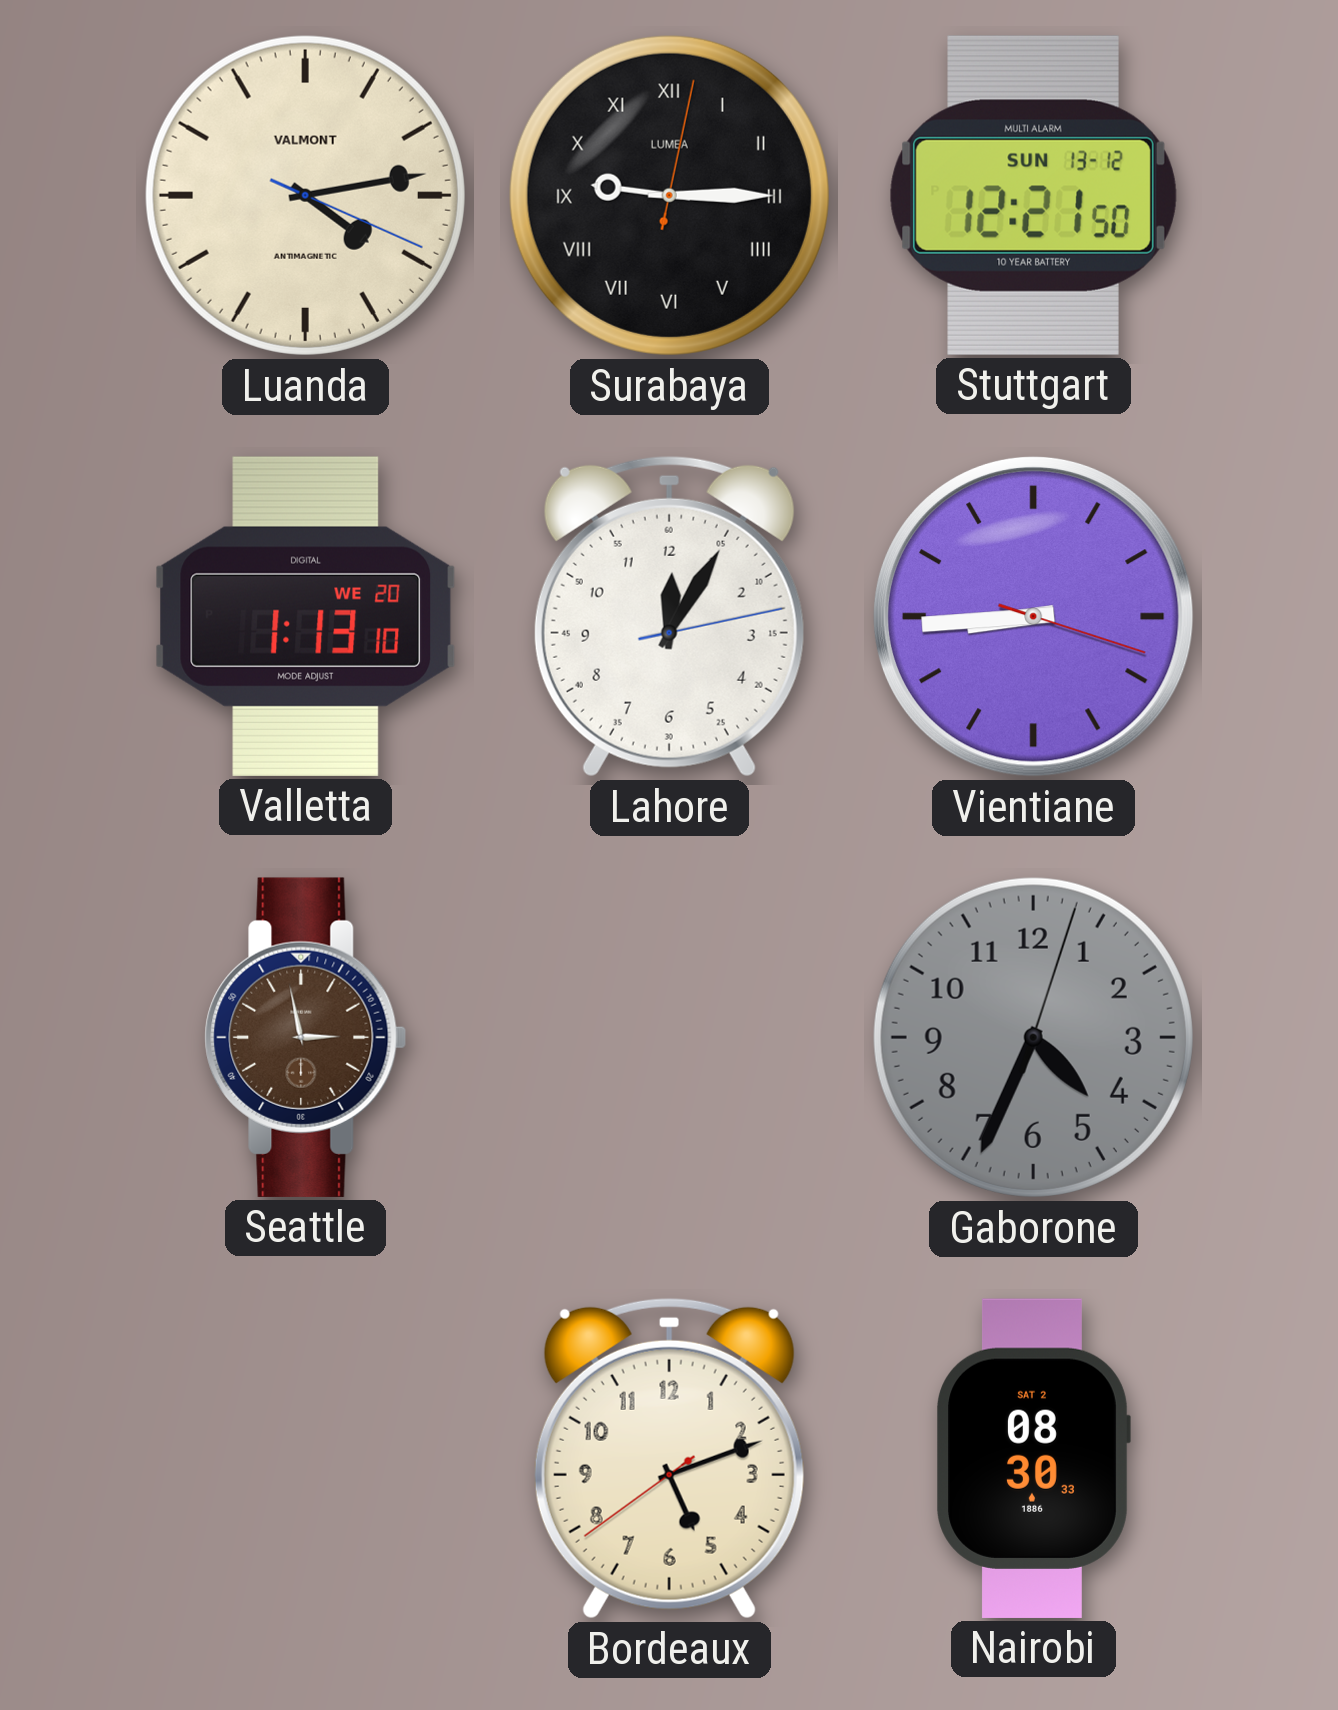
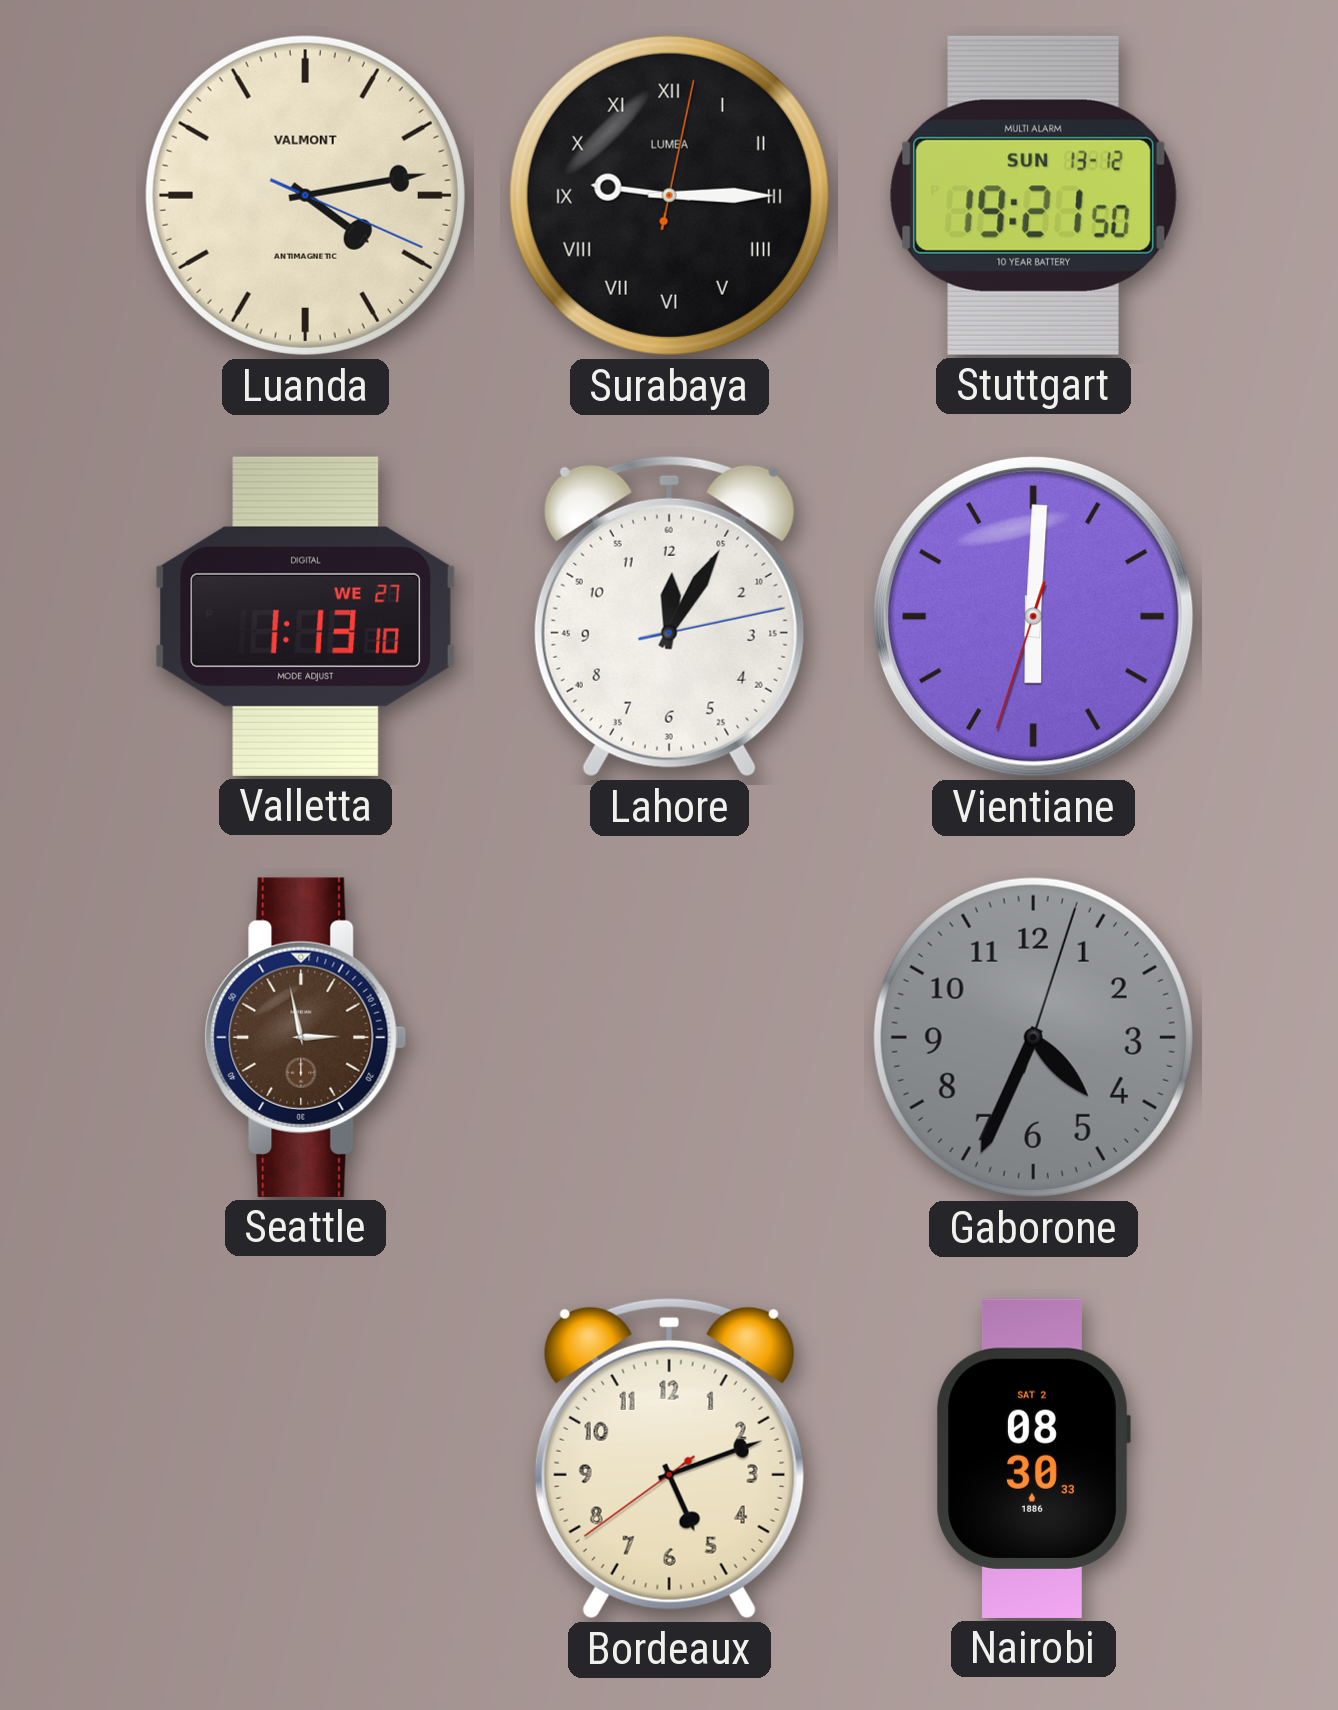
Stuttgart: 12:21 -> 19:21
Valletta date: WE 20 -> WE 27
Vientiane: 8:44 -> 6:00
